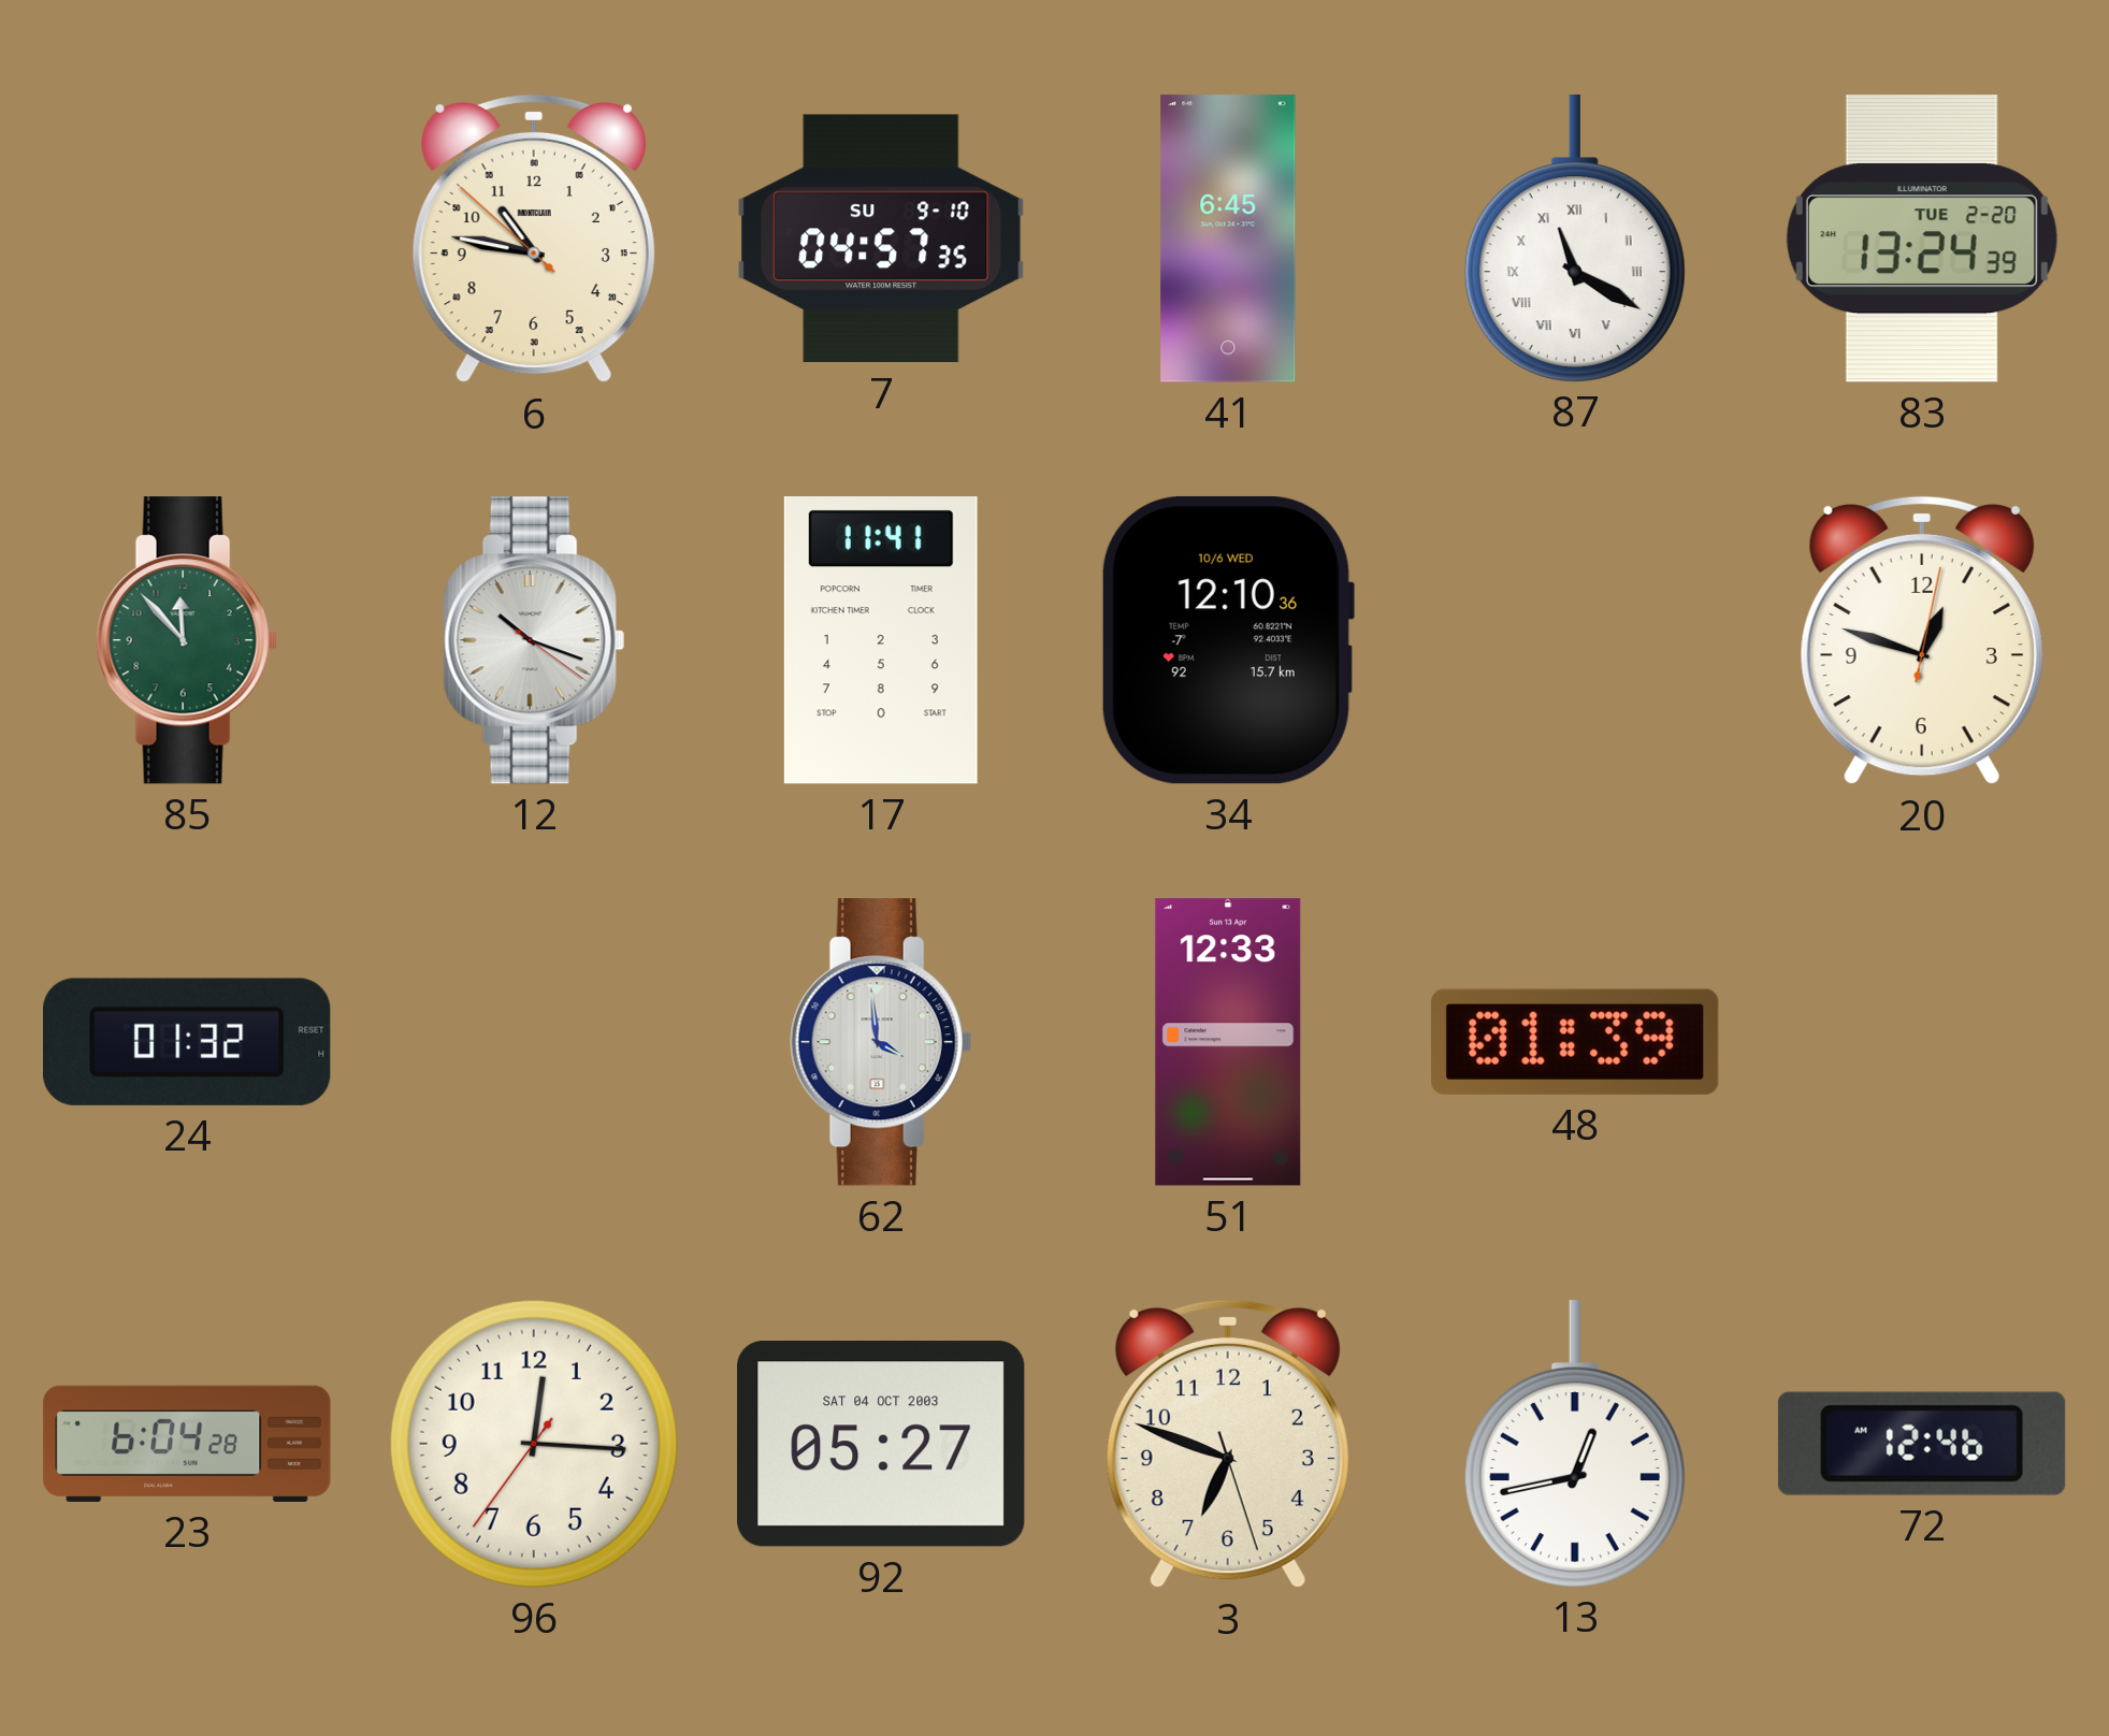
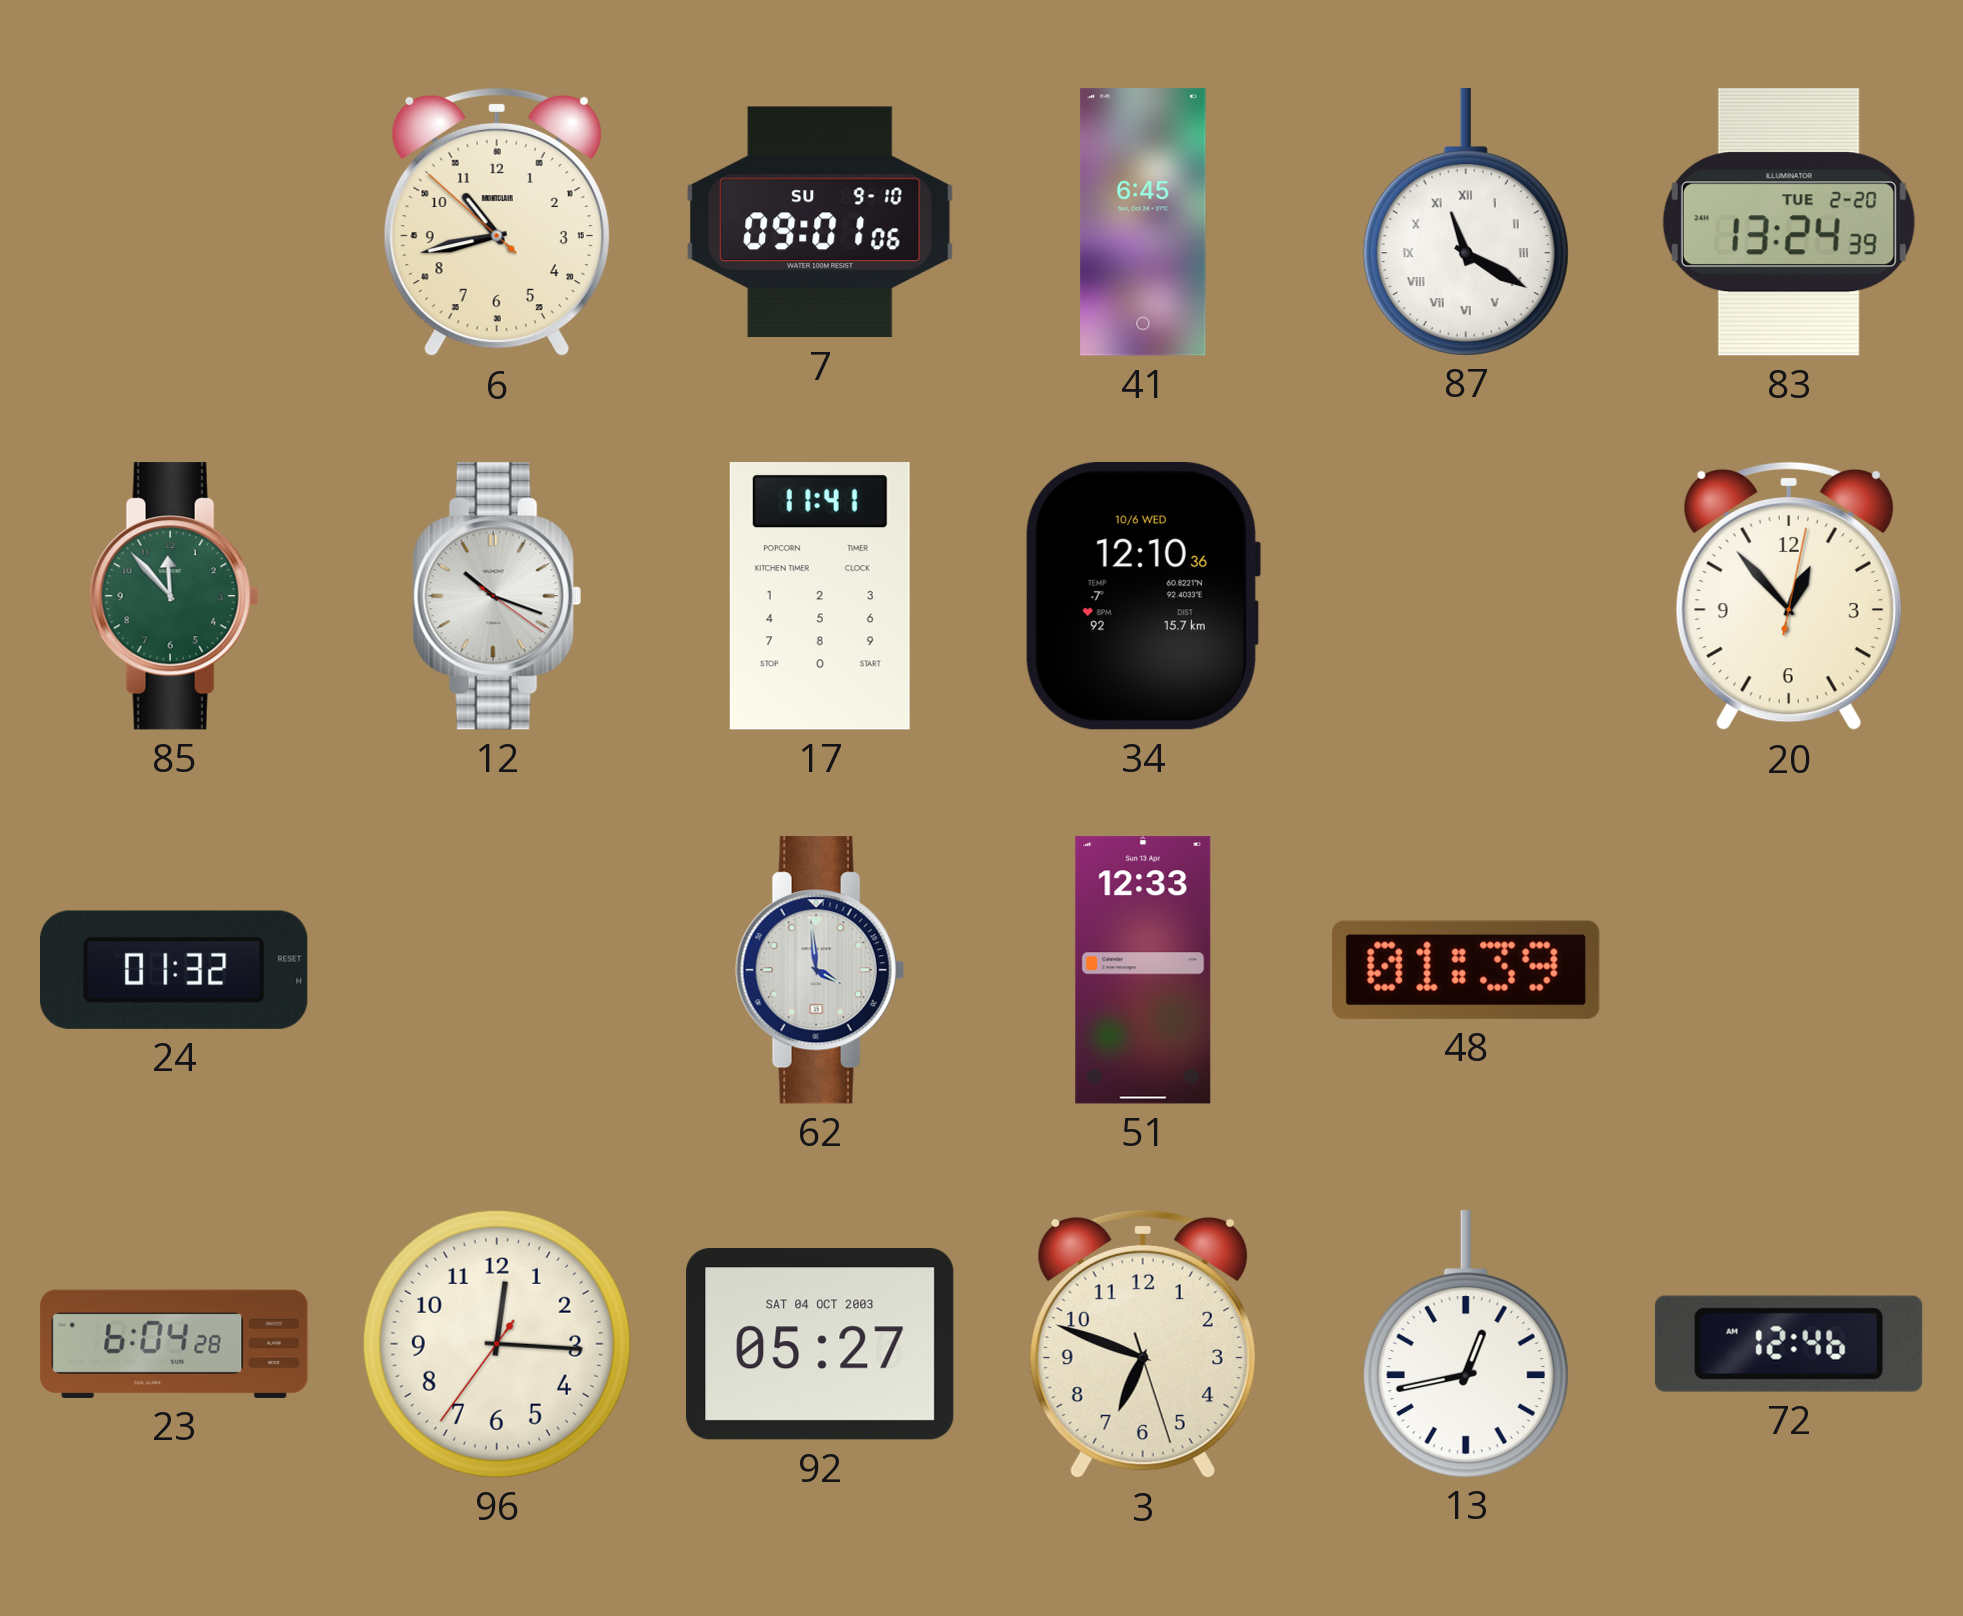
6: 10:46 -> 10:42
7: 04:57 -> 09:01
20: 12:48 -> 12:53
